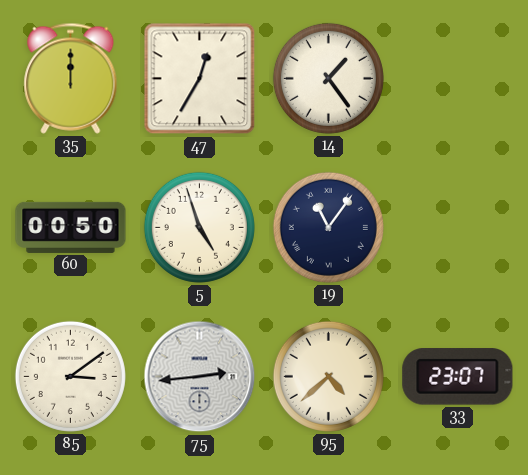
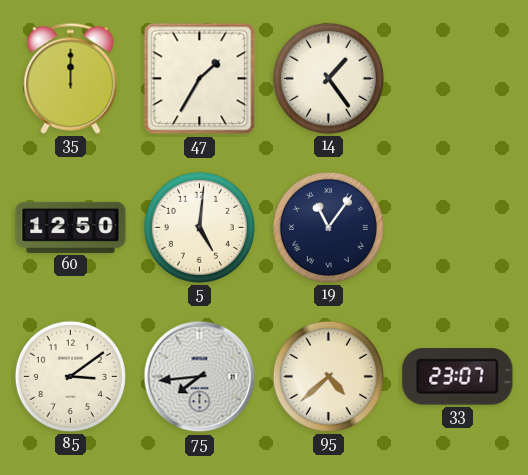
47: 12:35 -> 1:35
60: 00:50 -> 12:50
5: 4:57 -> 5:01
75: 2:44 -> 7:44
